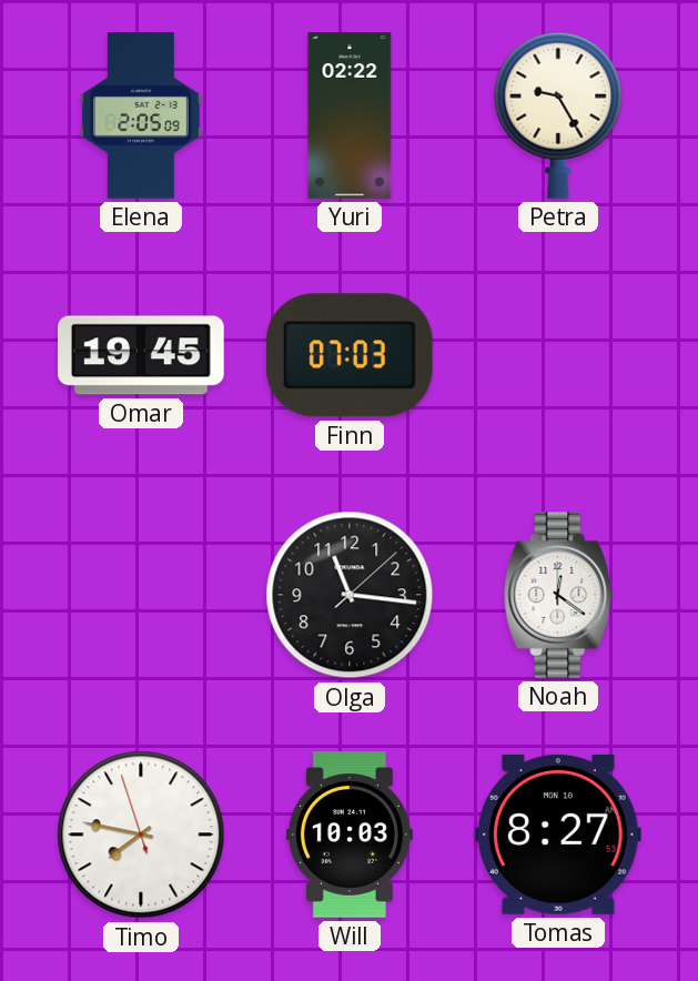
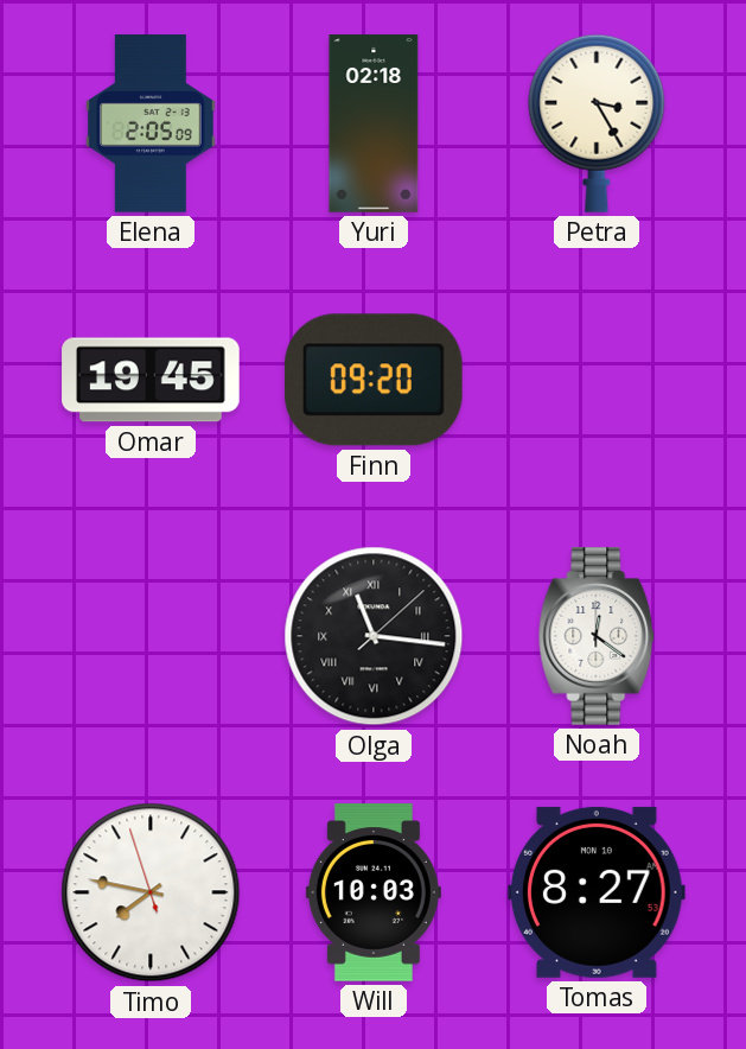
Yuri: 02:22 -> 02:18
Petra: 9:25 -> 3:25
Finn: 07:03 -> 09:20
Olga numerals: Arabic -> Roman
